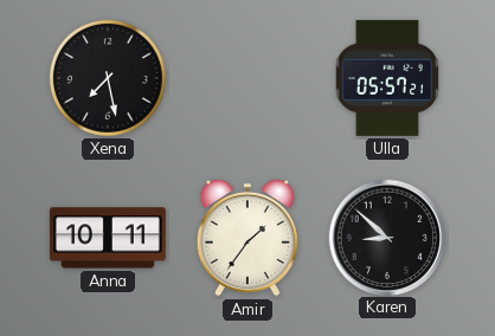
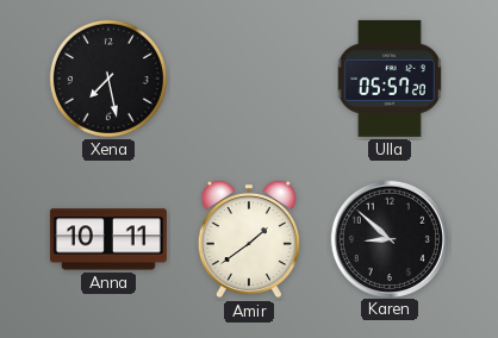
Ulla: 05:57:21 -> 05:57:20
Amir: 1:36 -> 1:39
